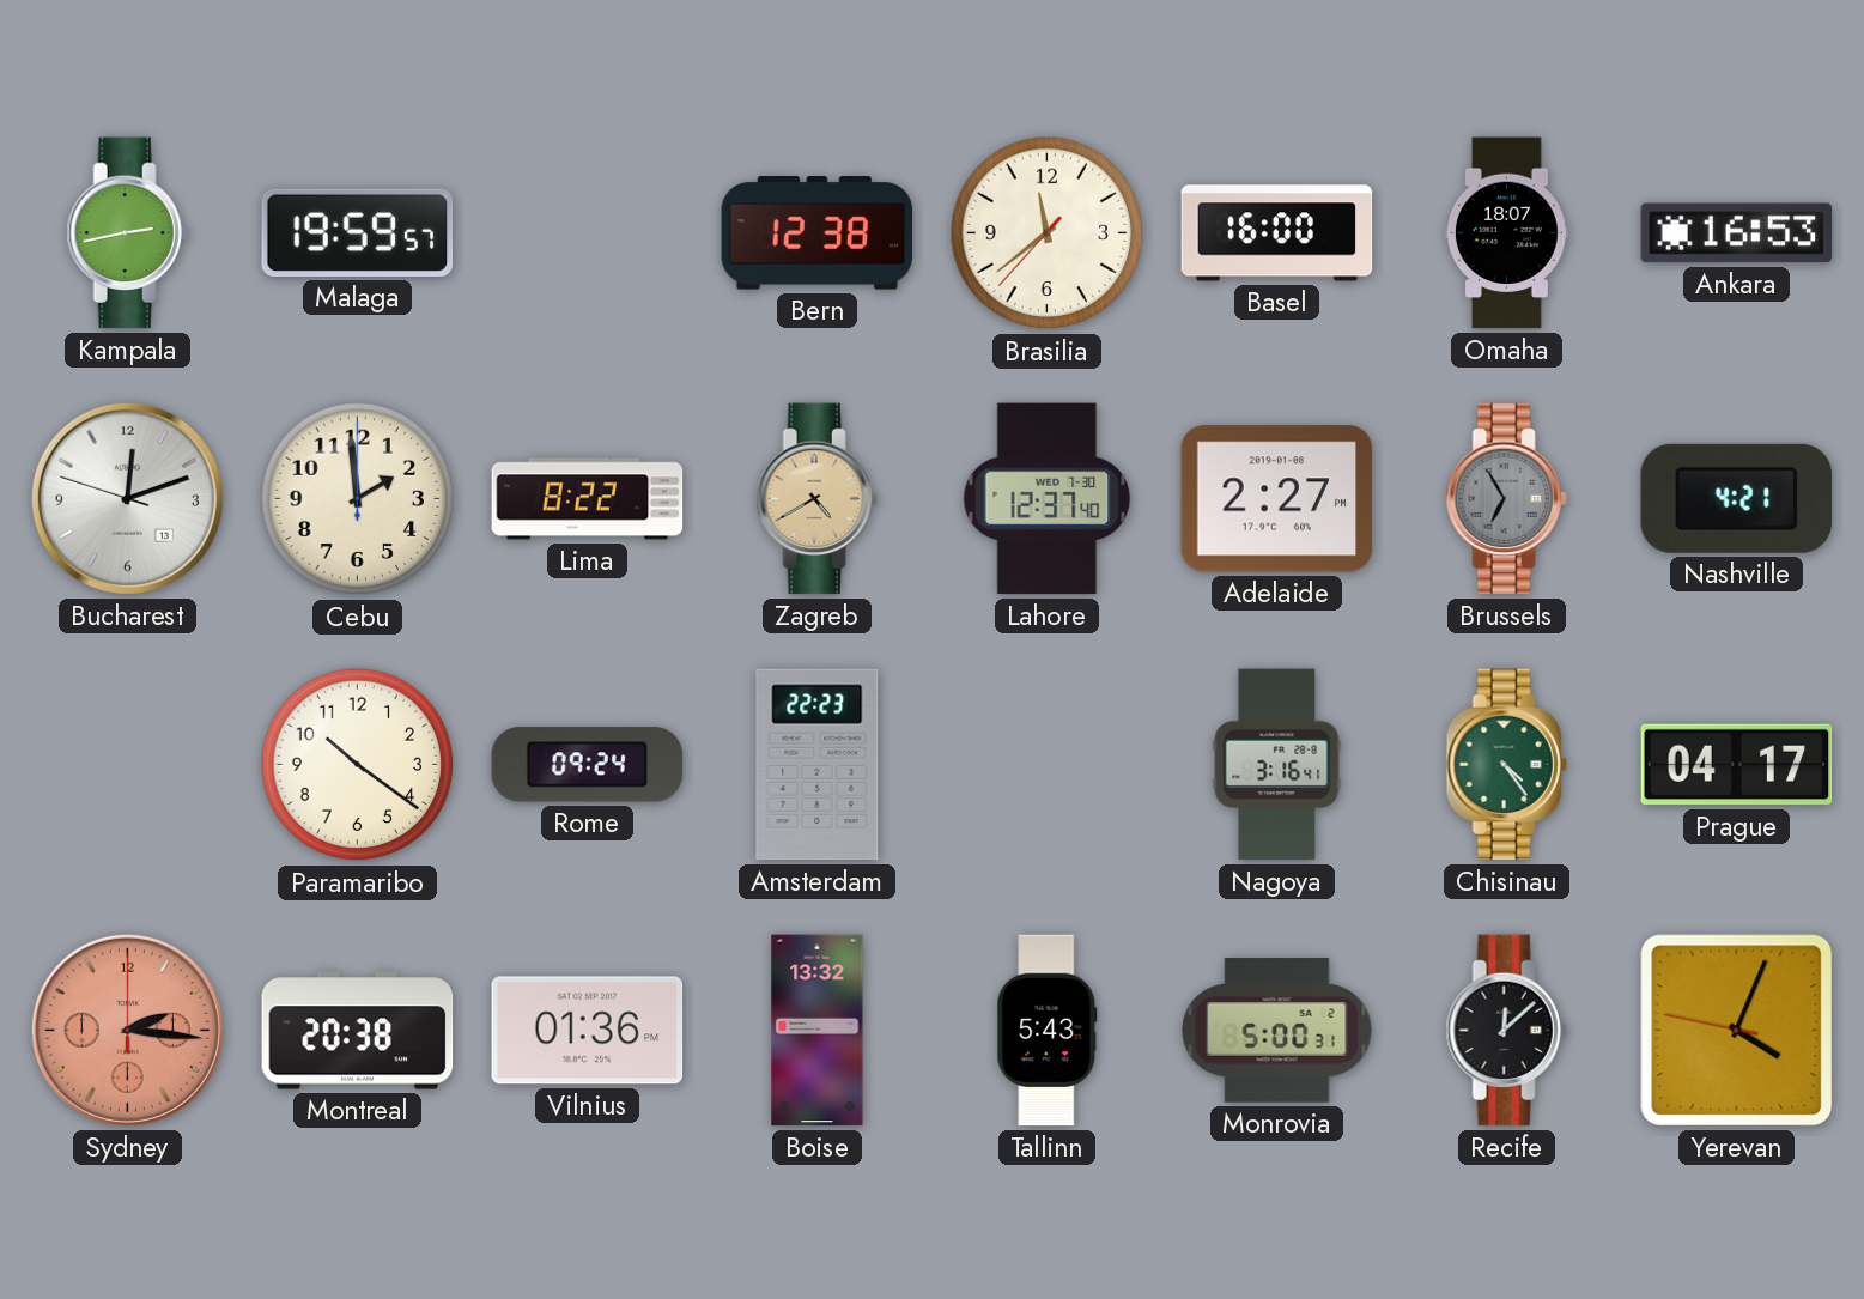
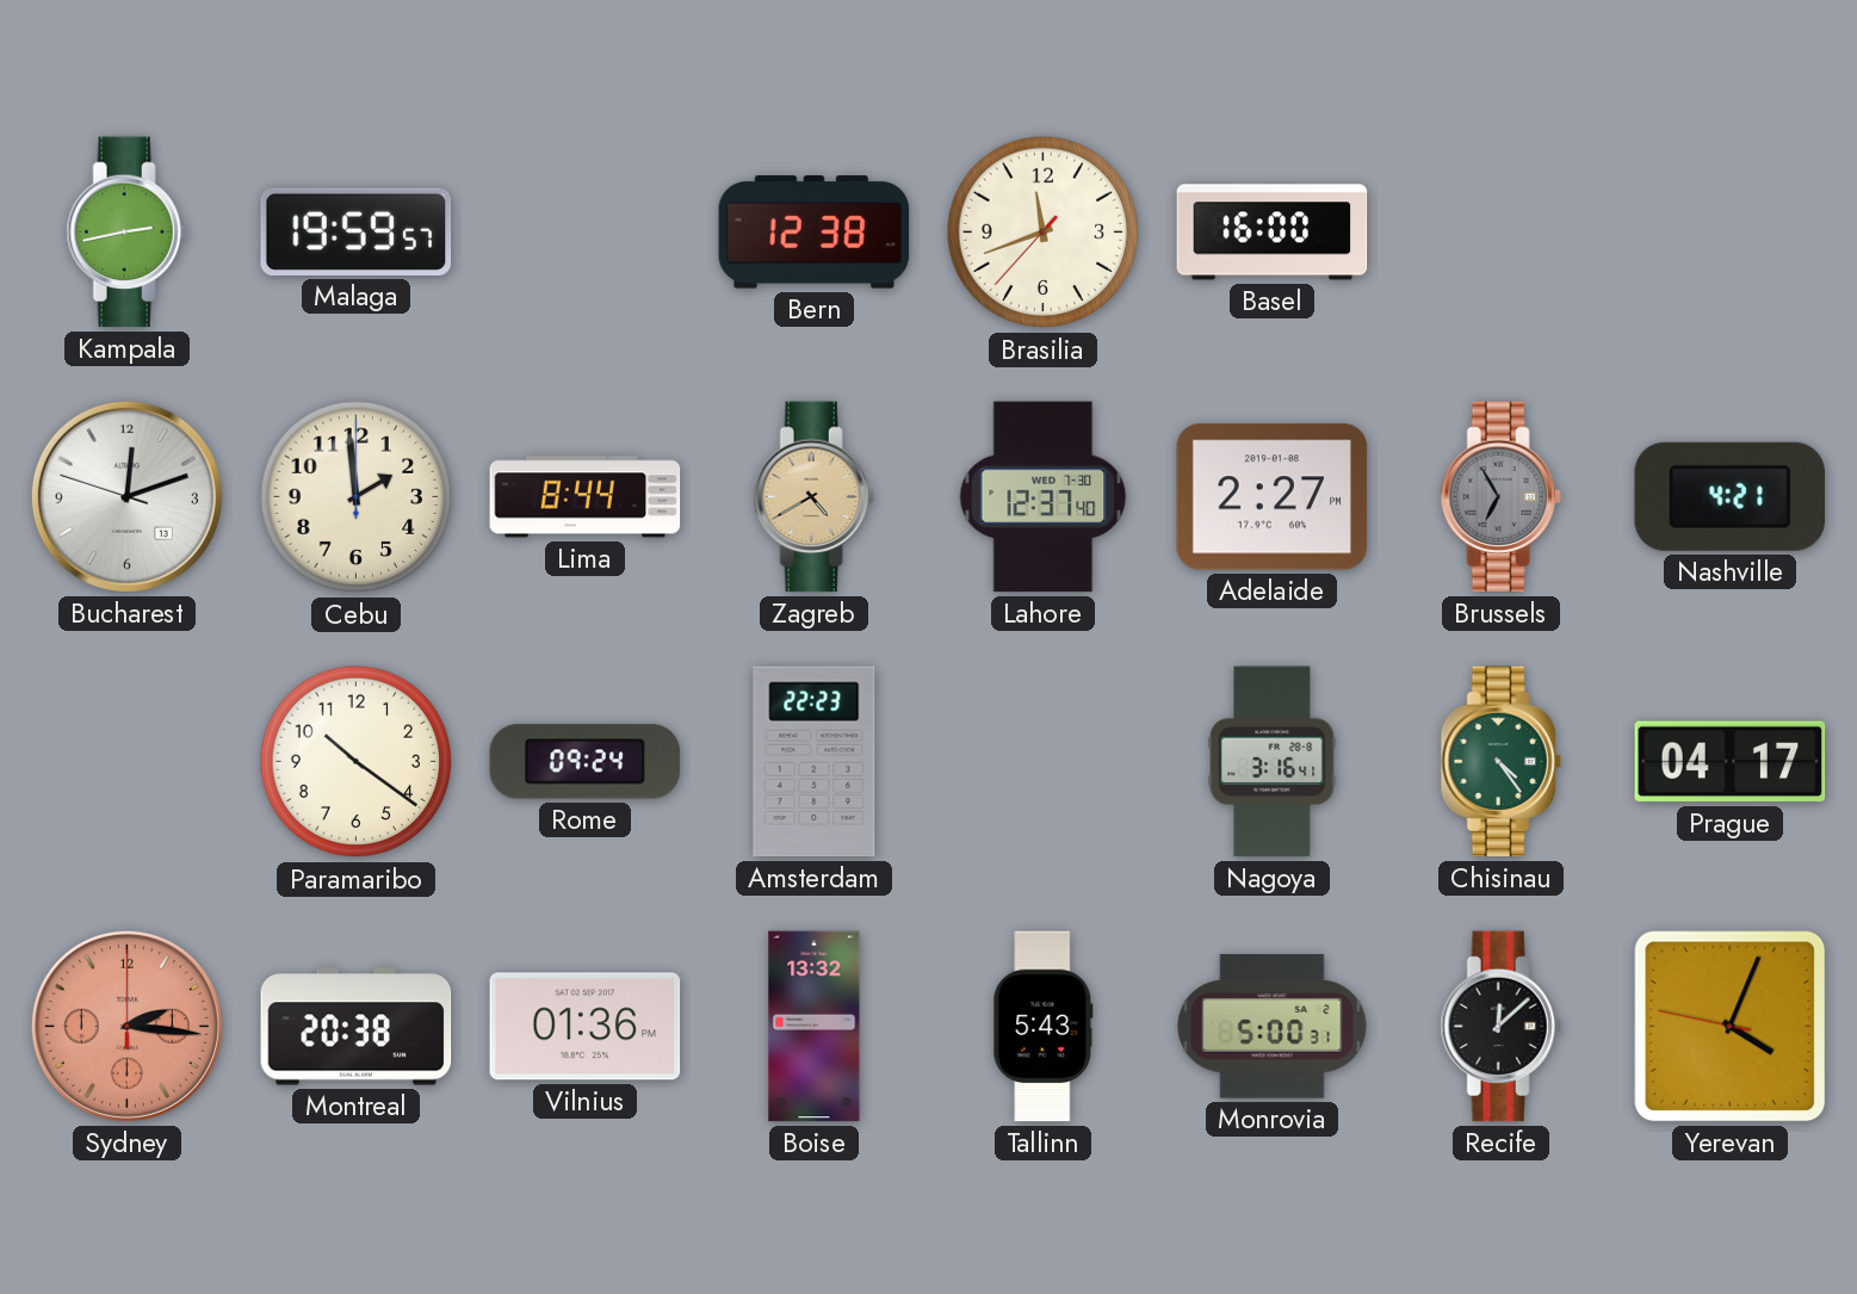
Brasilia: 11:38 -> 11:41
Omaha: 18:07 -> none
Ankara: 16:53 -> none
Lima: 8:22 -> 8:44
